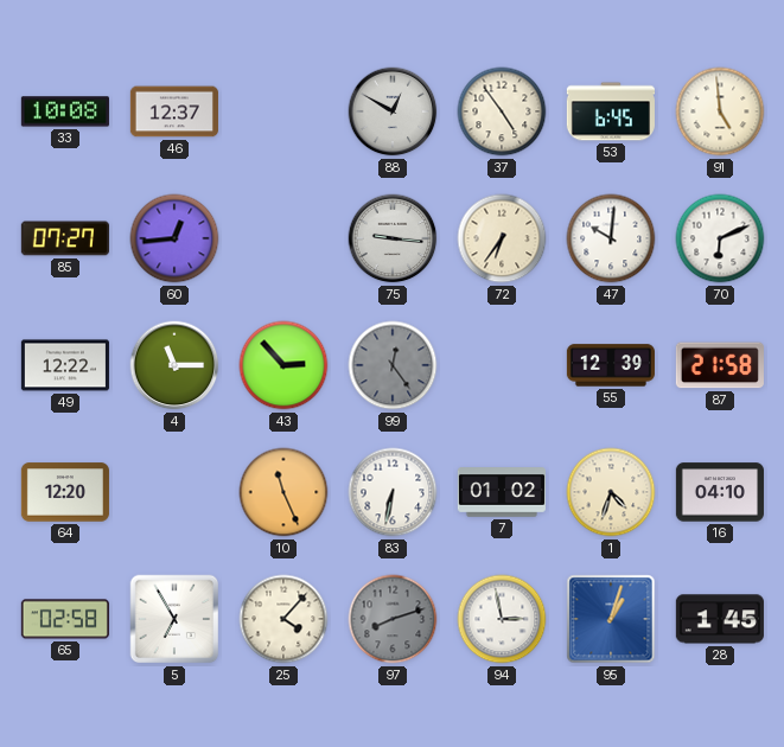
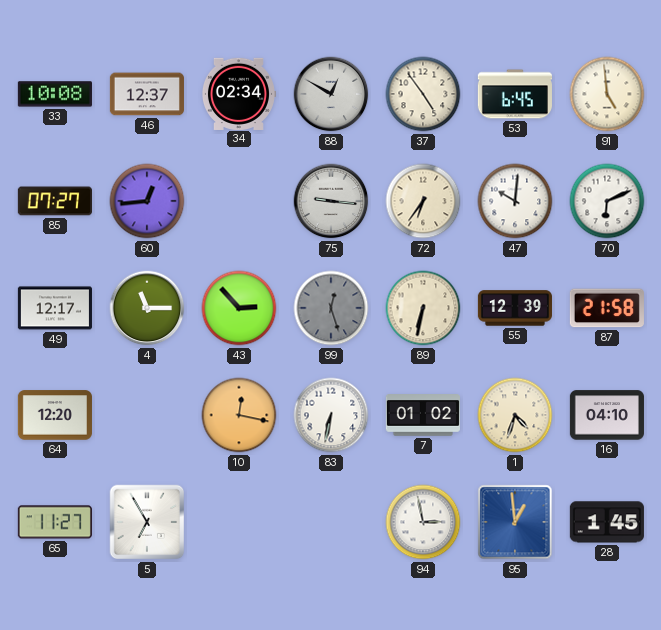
34: none -> 02:34
49: 12:22 -> 12:17
99: 12:24 -> 12:27
89: none -> 6:32
10: 11:26 -> 12:17
65: 02:58 -> 11:27
25: 4:07 -> none
97: 8:12 -> none
95: 1:03 -> 12:59
